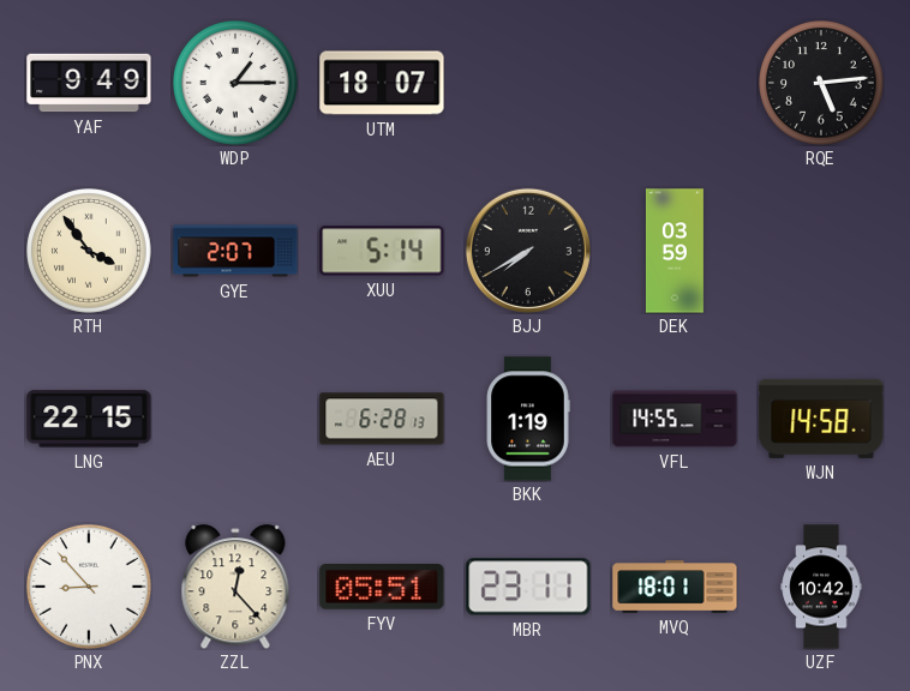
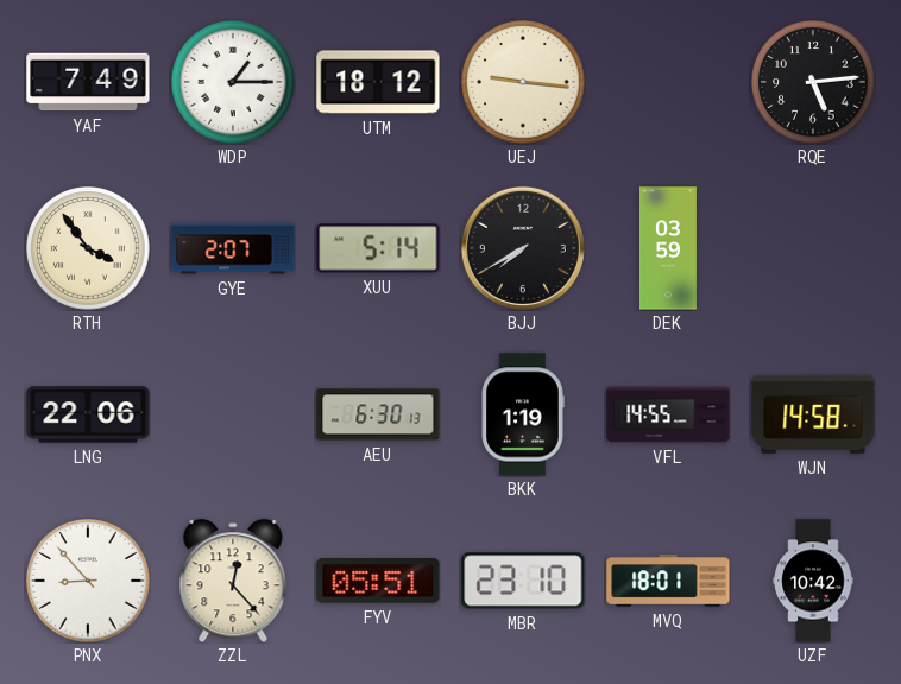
YAF: 9:49 -> 7:49
UTM: 18:07 -> 18:12
UEJ: none -> 9:16
LNG: 22:15 -> 22:06
AEU: 6:28 -> 6:30
MBR: 23:11 -> 23:10
